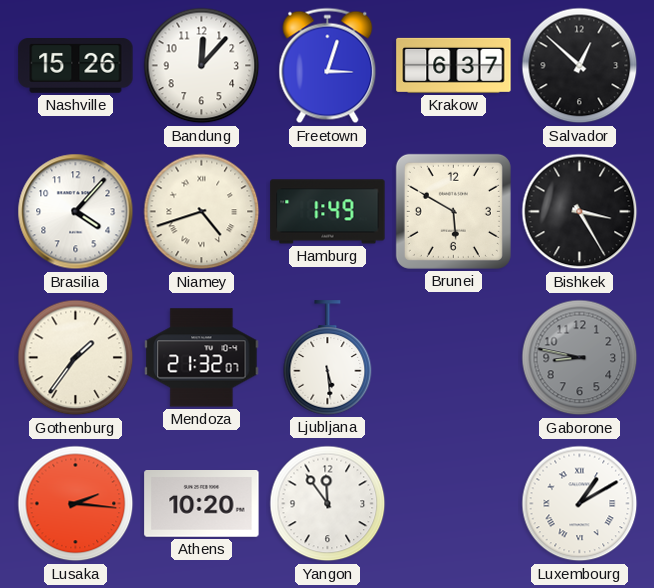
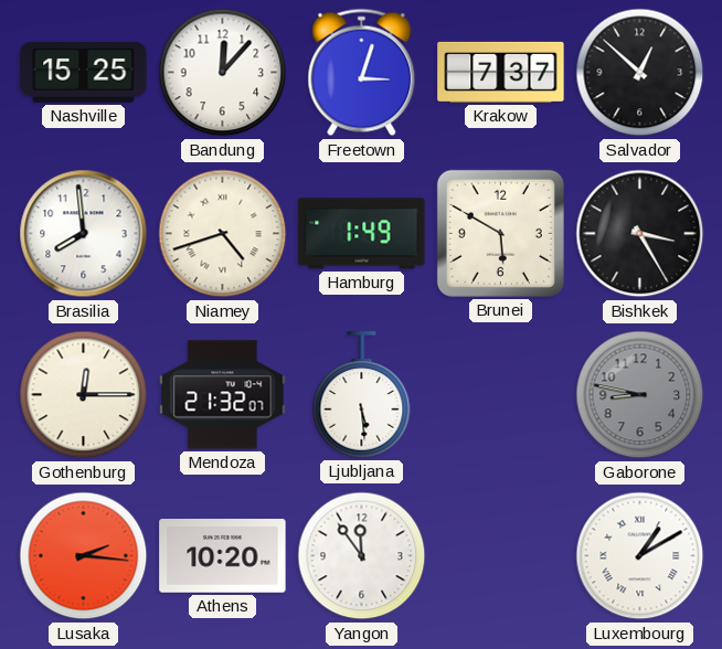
Nashville: 15:26 -> 15:25
Krakow: 6:37 -> 7:37
Brasilia: 4:07 -> 7:59
Gothenburg: 1:36 -> 12:15
